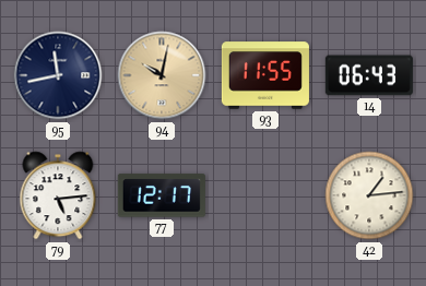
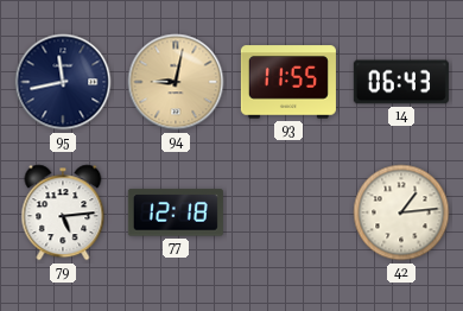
94: 10:02 -> 9:02
77: 12:17 -> 12:18
